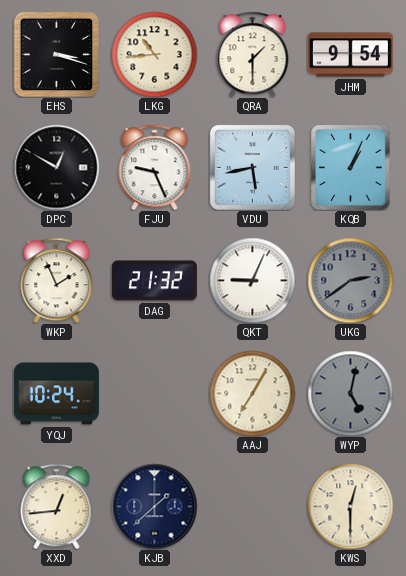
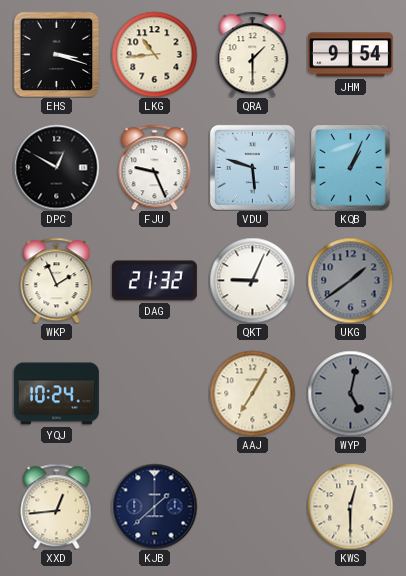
VDU: 5:43 -> 5:48
UKG: 2:39 -> 1:39
